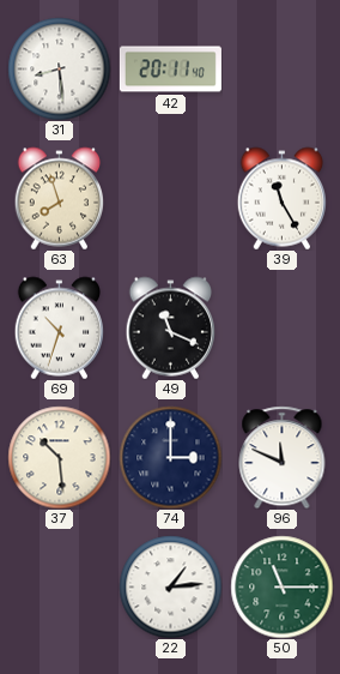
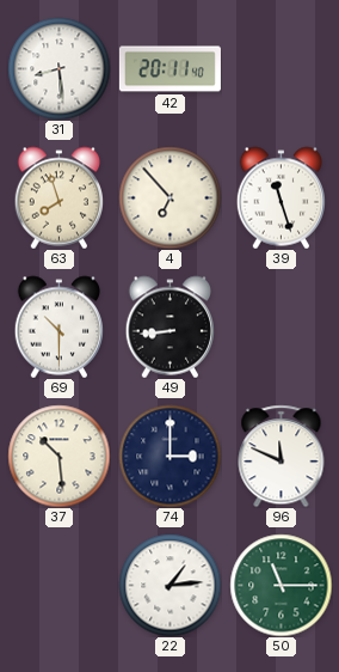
4: none -> 6:53
39: 11:25 -> 11:27
69: 10:33 -> 10:30
49: 11:19 -> 8:44
